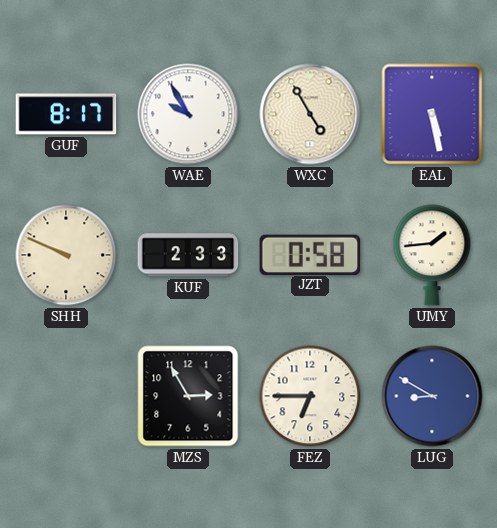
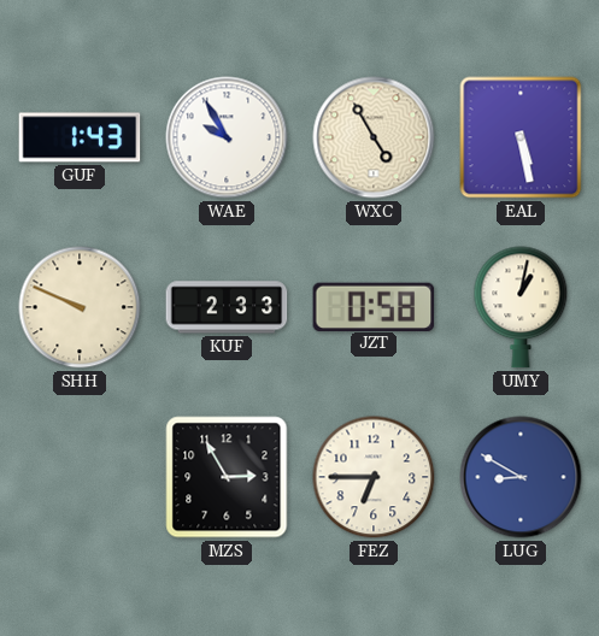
GUF: 8:17 -> 1:43
UMY: 1:44 -> 1:02
